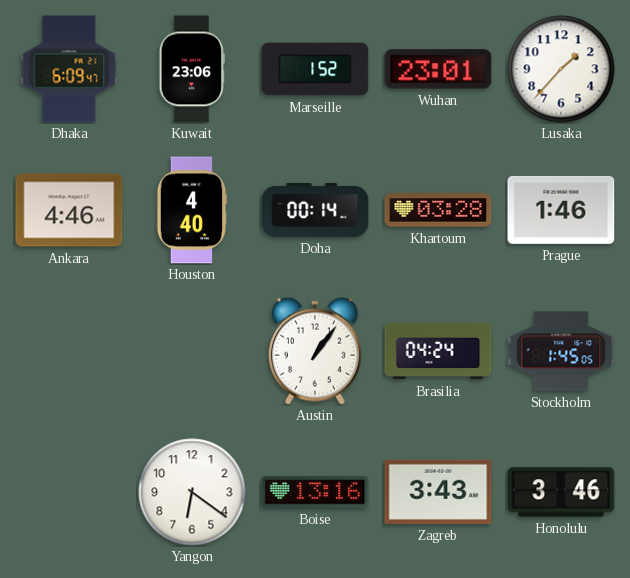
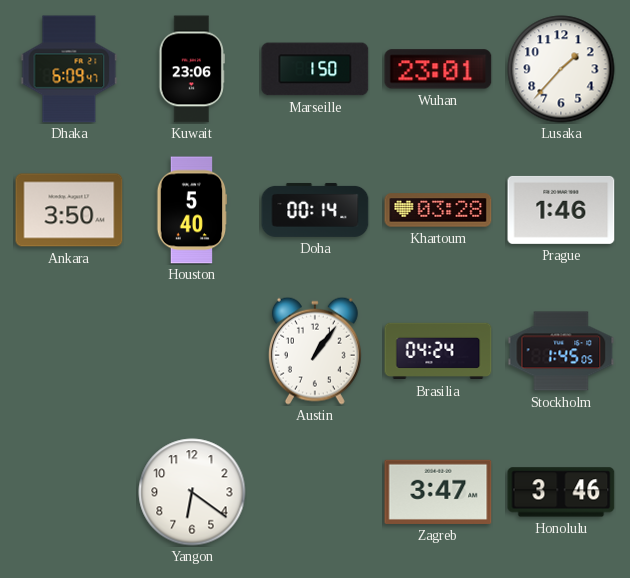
Marseille: 1:52 -> 1:50
Ankara: 4:46 -> 3:50
Houston: 4:40 -> 5:40
Boise: 13:16 -> none
Zagreb: 3:43 -> 3:47
